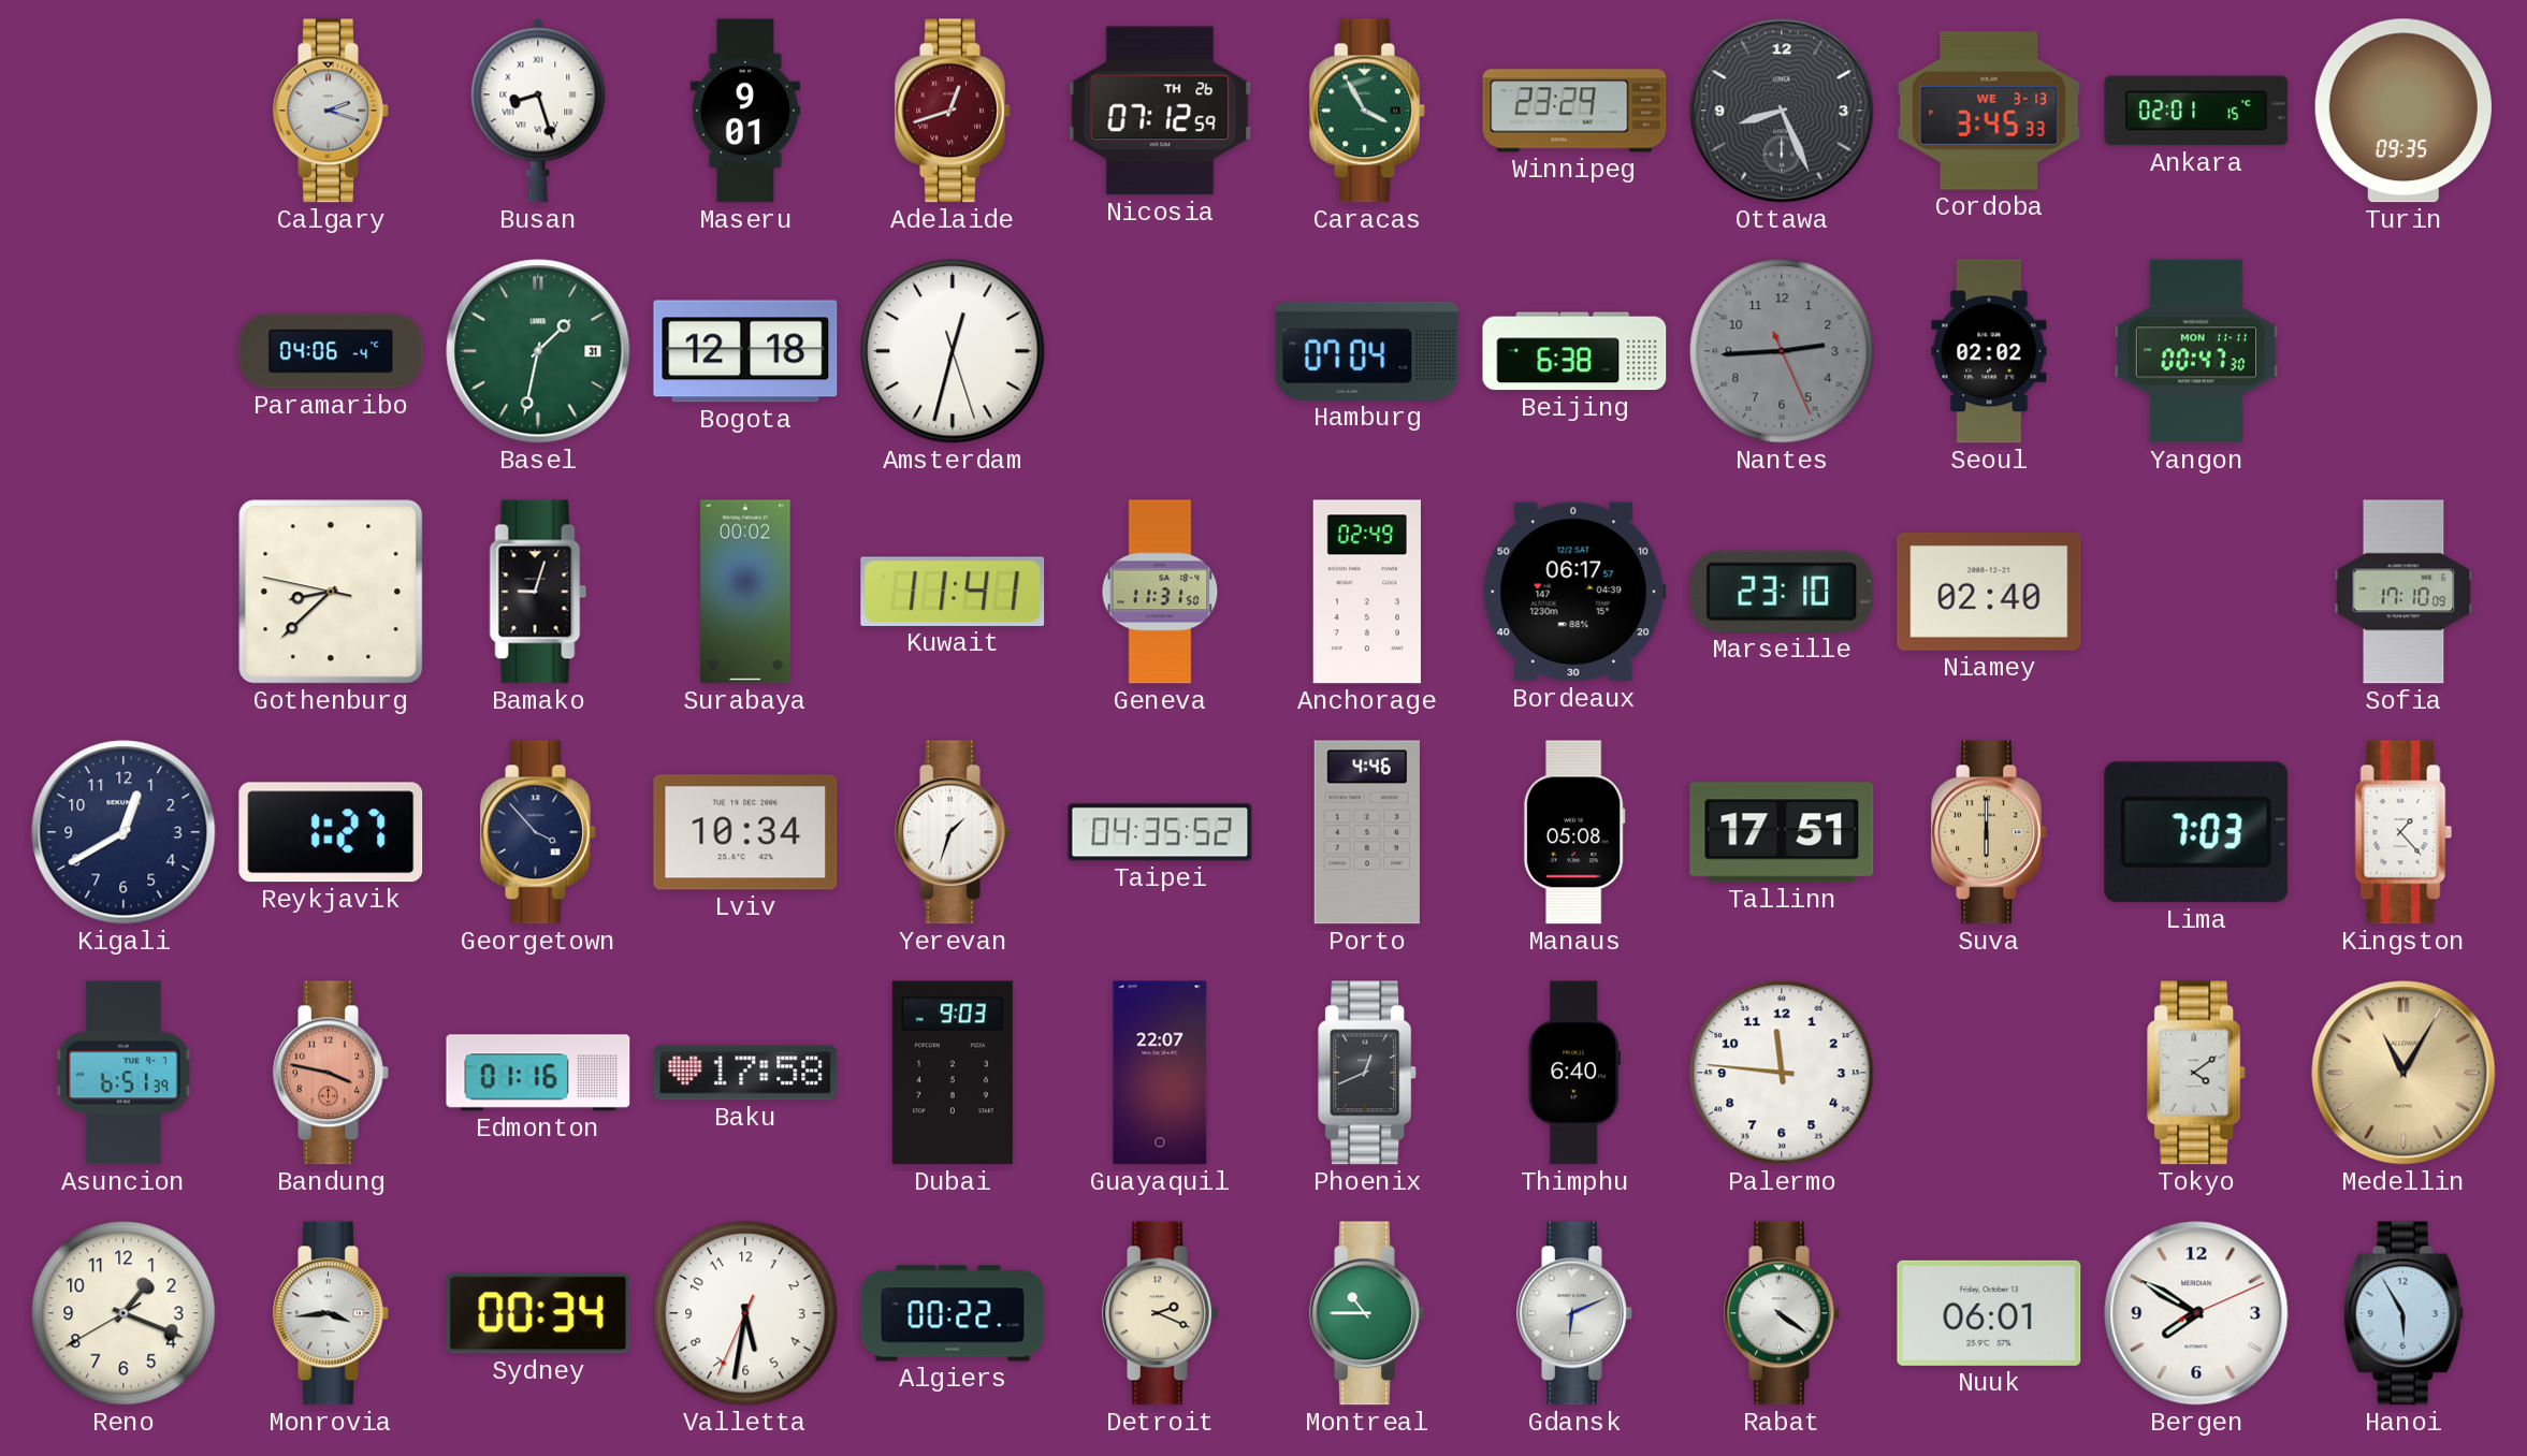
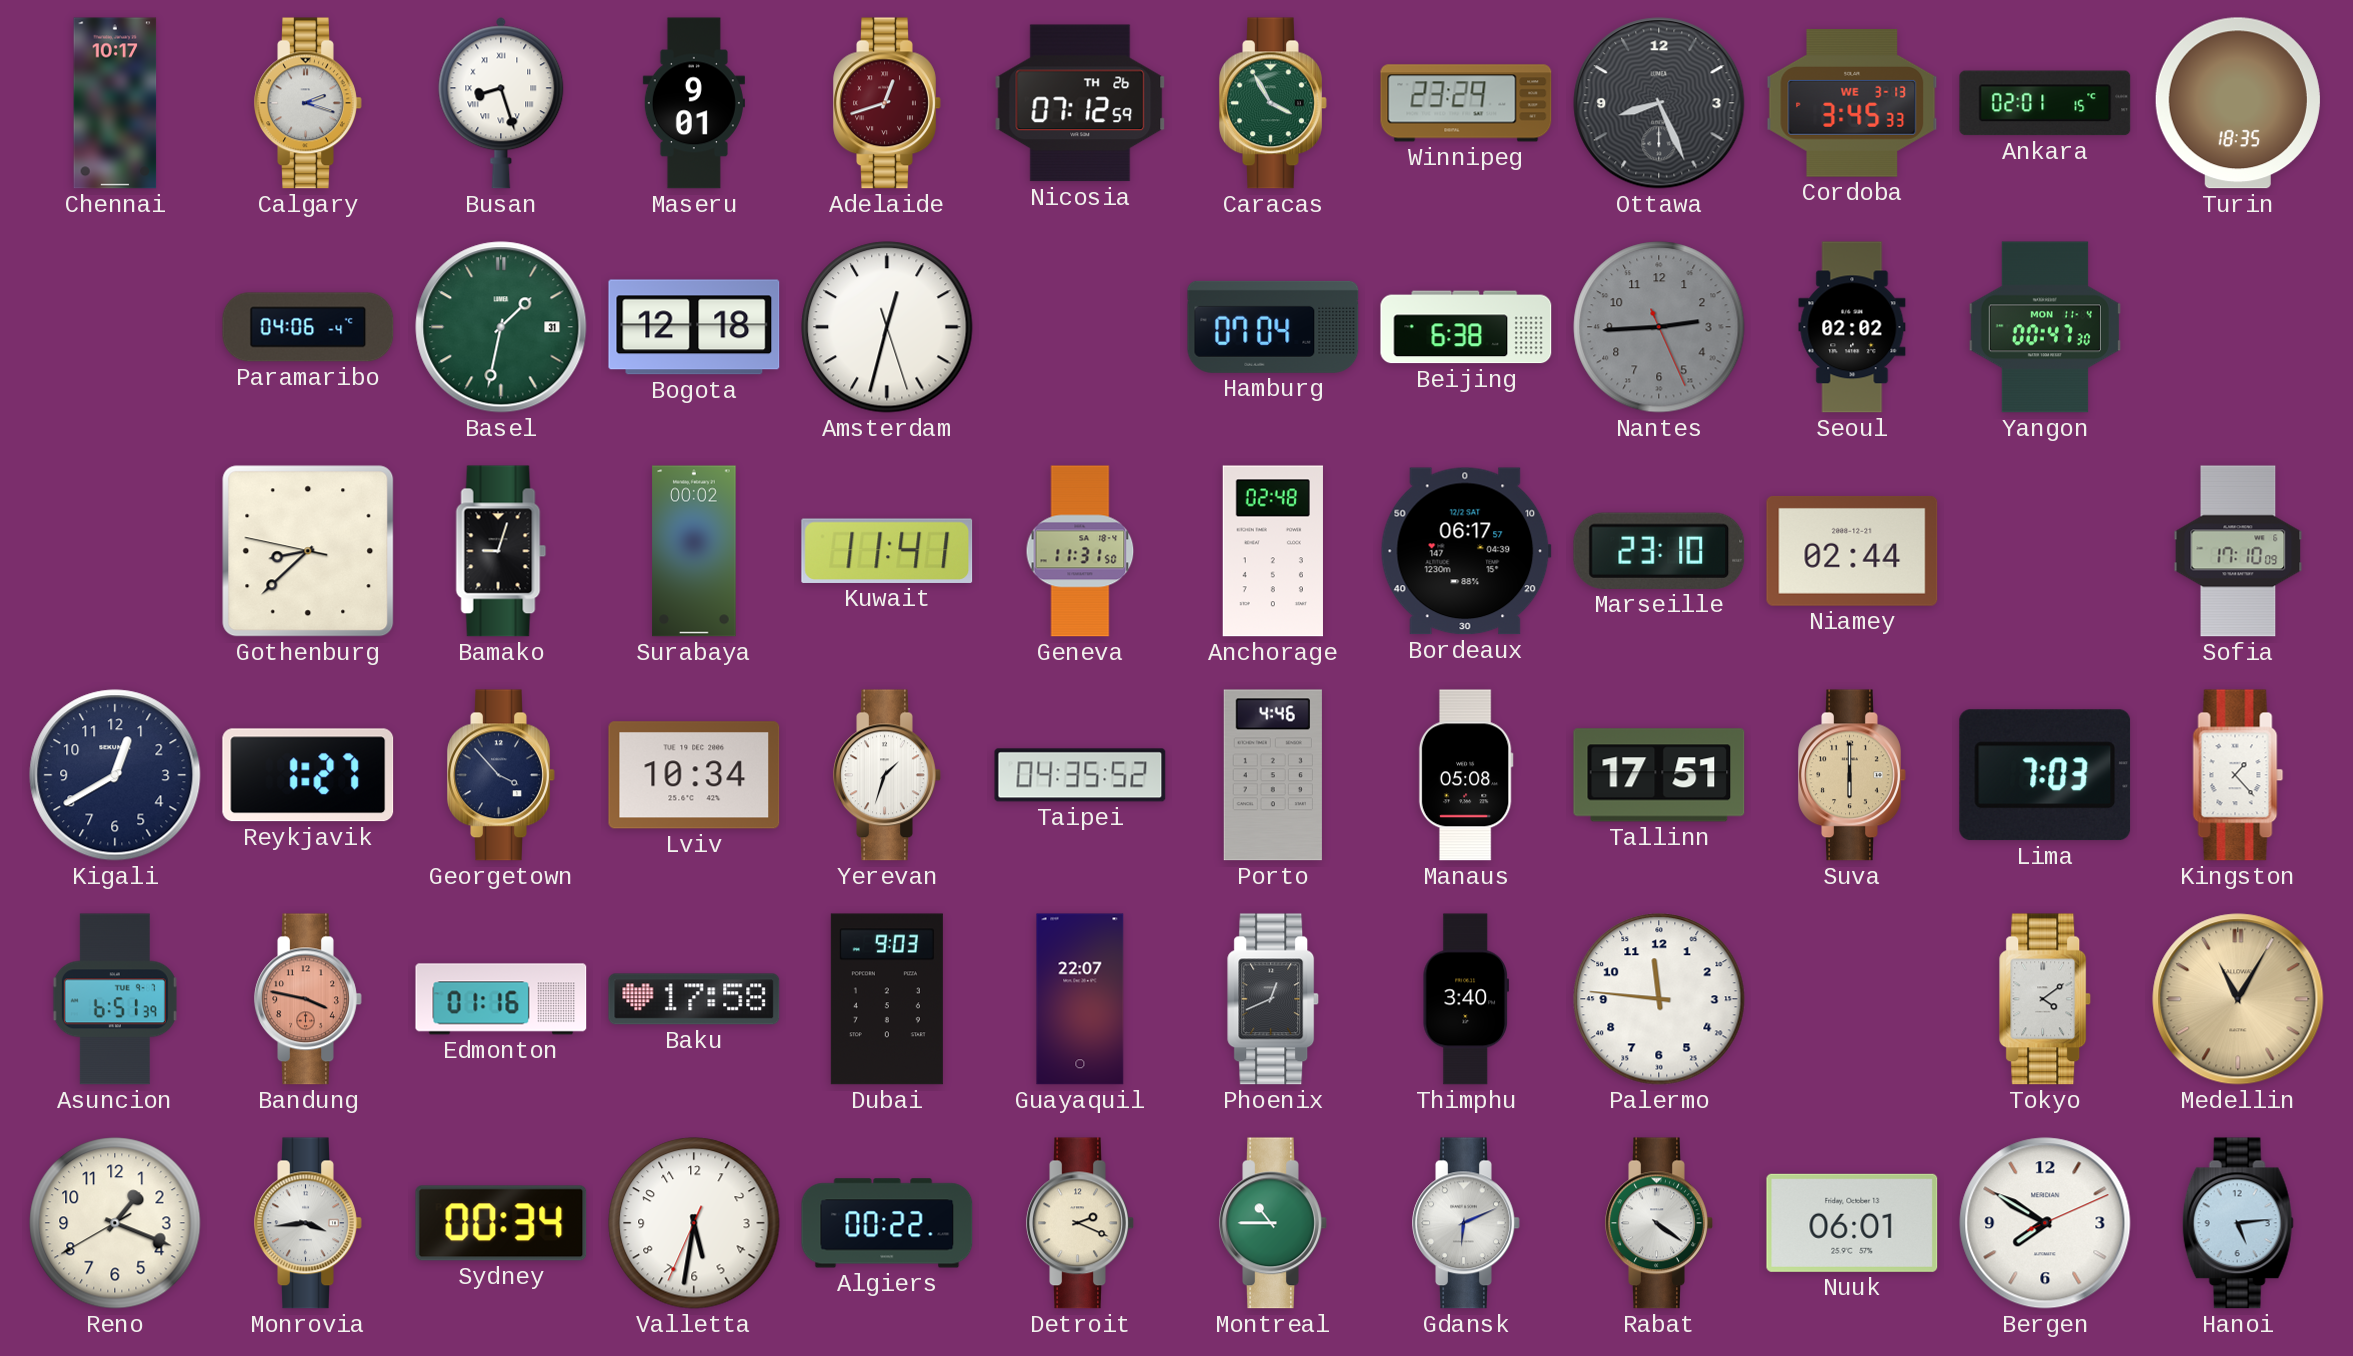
Chennai: none -> 10:17
Turin: 09:35 -> 18:35
Yangon date: MON 11-11 -> MON 11-4
Anchorage: 02:49 -> 02:48
Niamey: 02:40 -> 02:44
Thimphu: 6:40 -> 3:40
Hanoi: 5:55 -> 5:14
